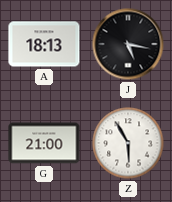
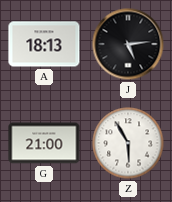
J: 5:17 -> 5:14
